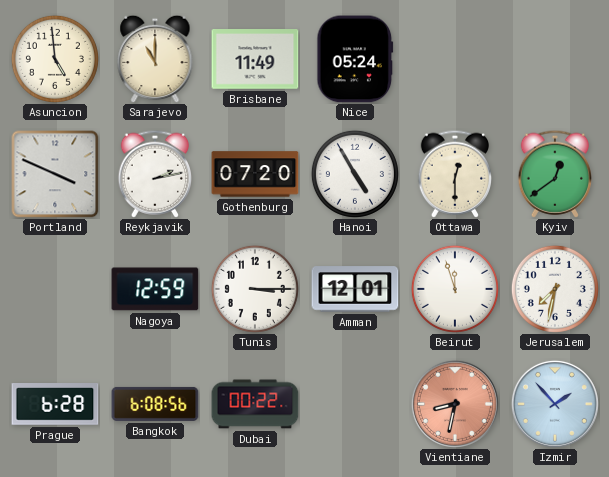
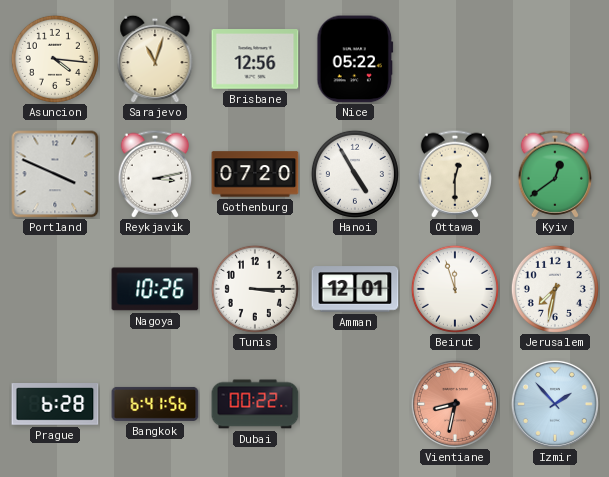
Asuncion: 4:59 -> 4:16
Sarajevo: 11:00 -> 11:03
Brisbane: 11:49 -> 12:56
Nice: 05:24 -> 05:22
Reykjavik: 2:13 -> 3:13
Nagoya: 12:59 -> 10:26
Bangkok: 6:08 -> 6:41
